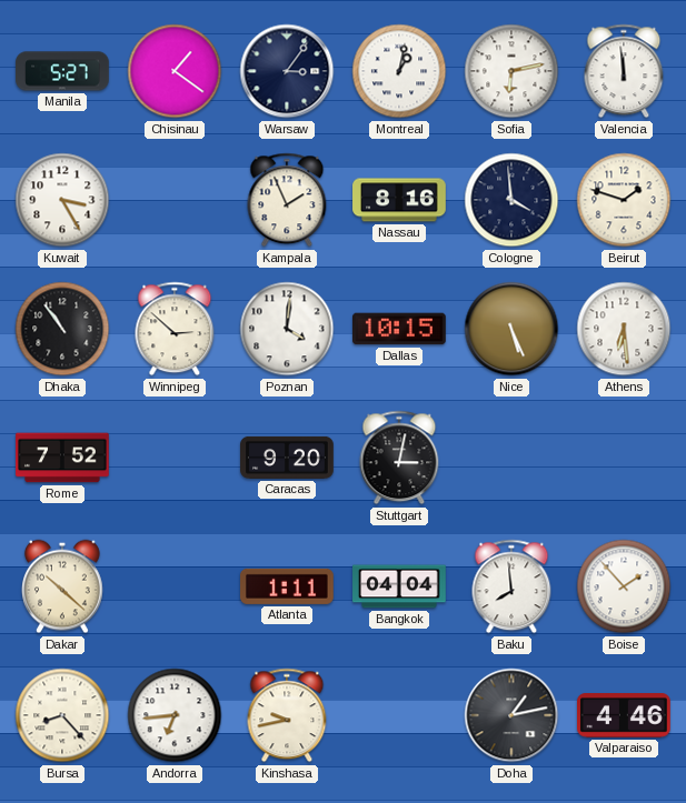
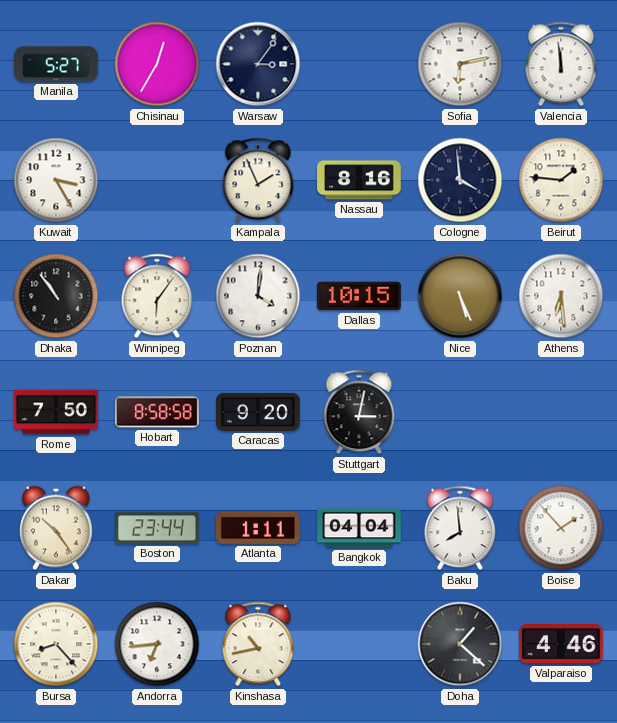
Chisinau: 1:21 -> 12:35
Montreal: 1:02 -> none
Beirut: 1:48 -> 1:46
Winnipeg: 2:52 -> 6:06
Rome: 7:52 -> 7:50
Hobart: none -> 8:58
Dakar: 10:22 -> 10:24
Boston: none -> 23:44
Kinshasa: 9:43 -> 10:43
Doha: 1:13 -> 1:22
